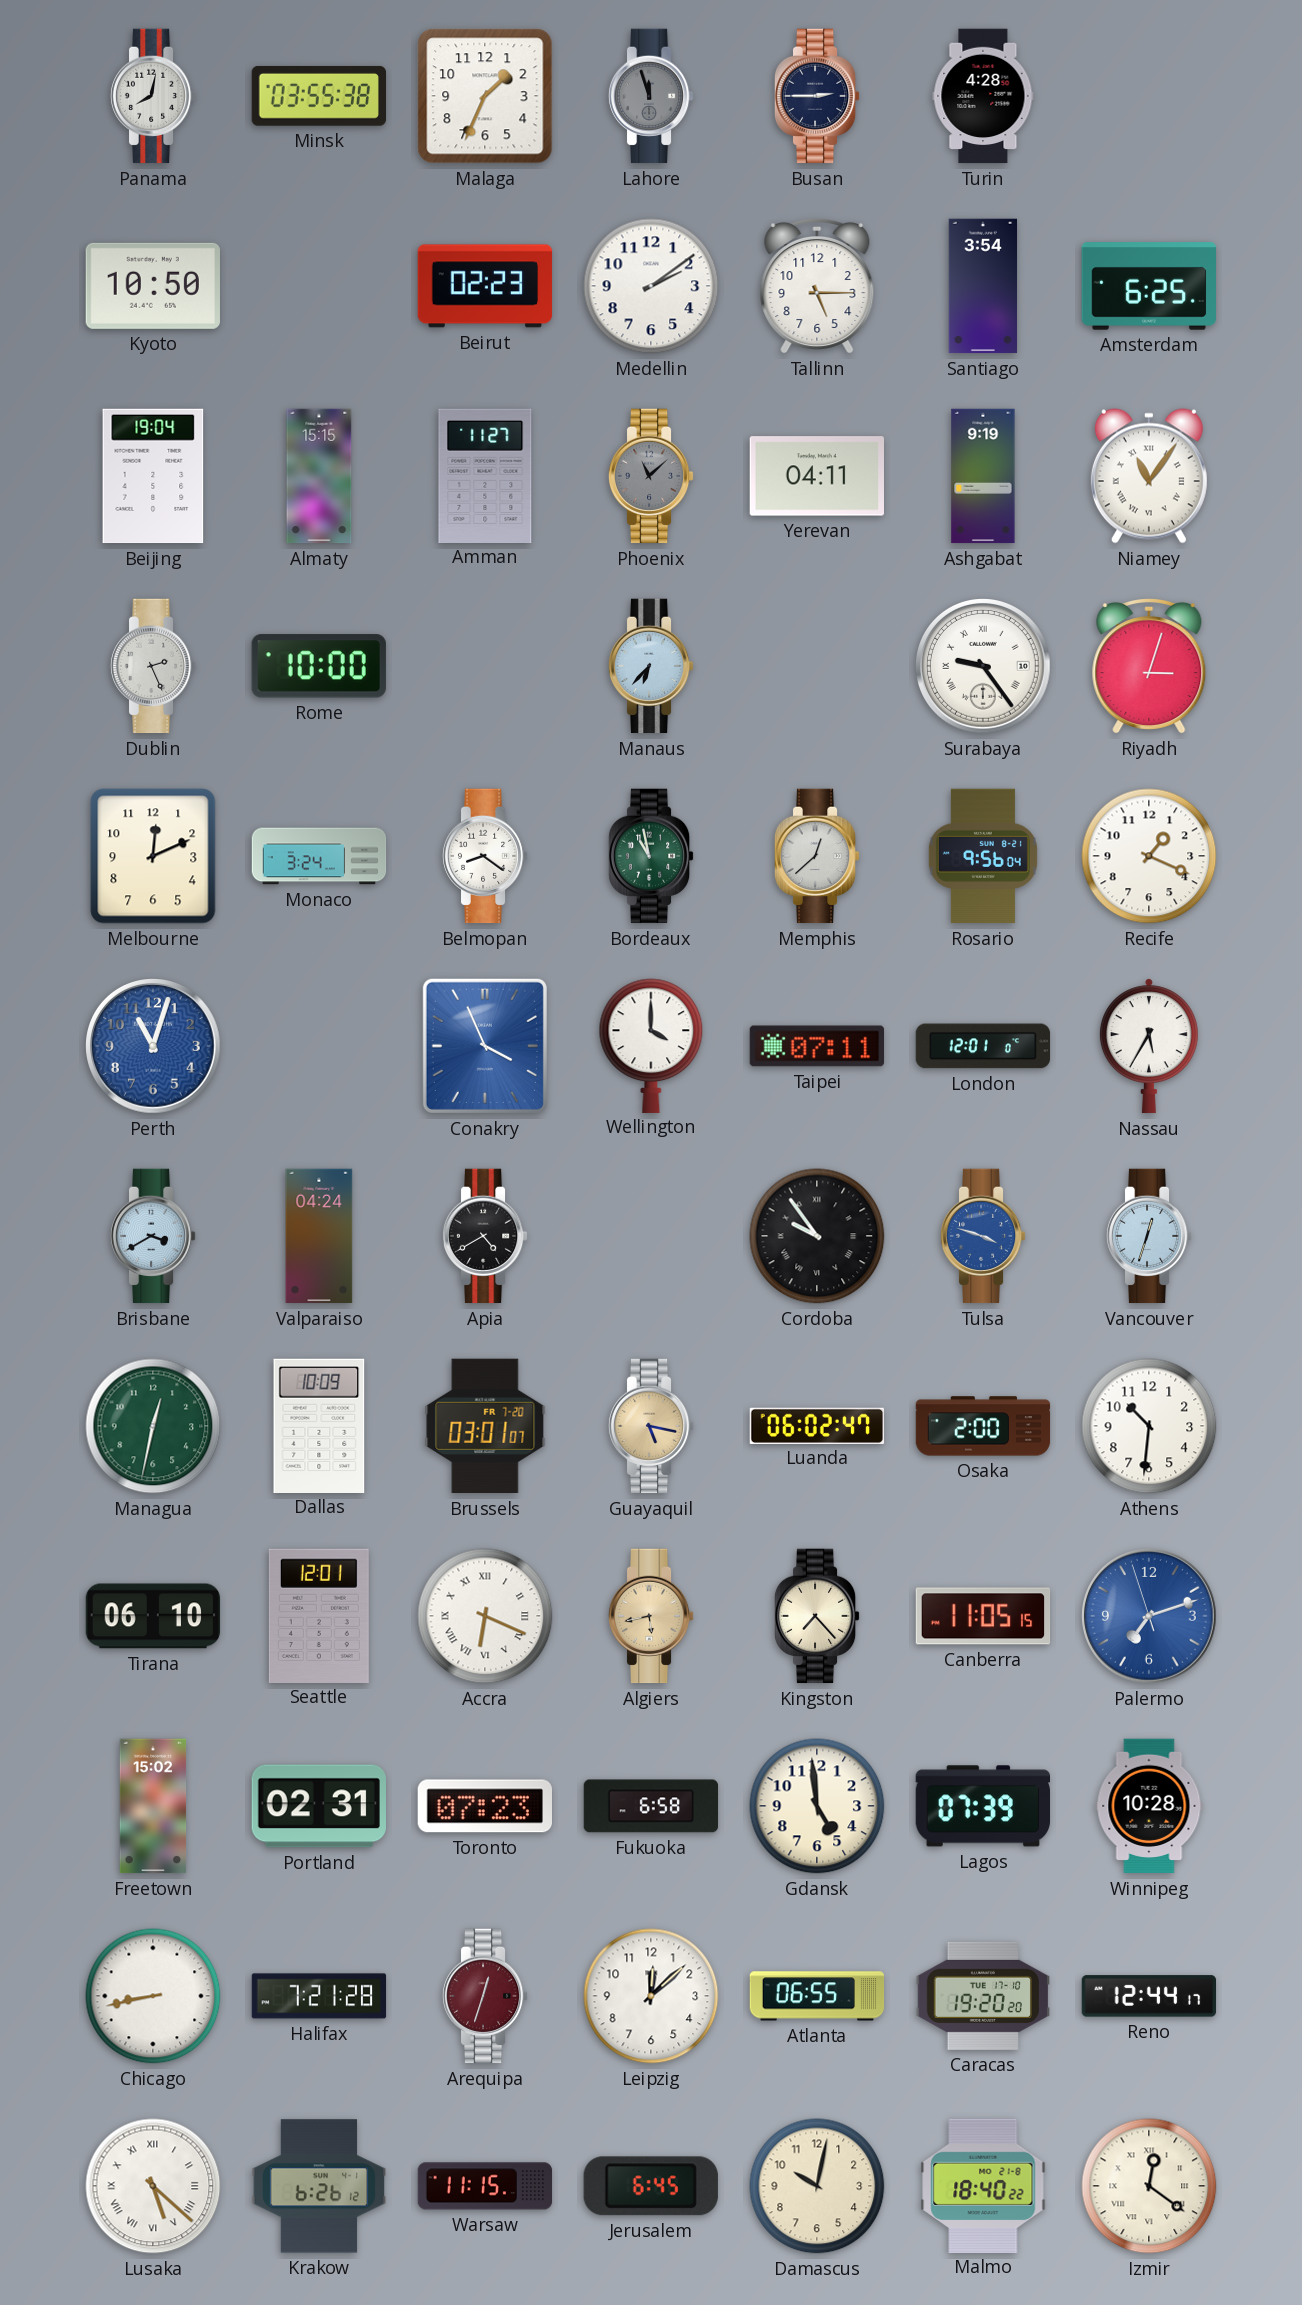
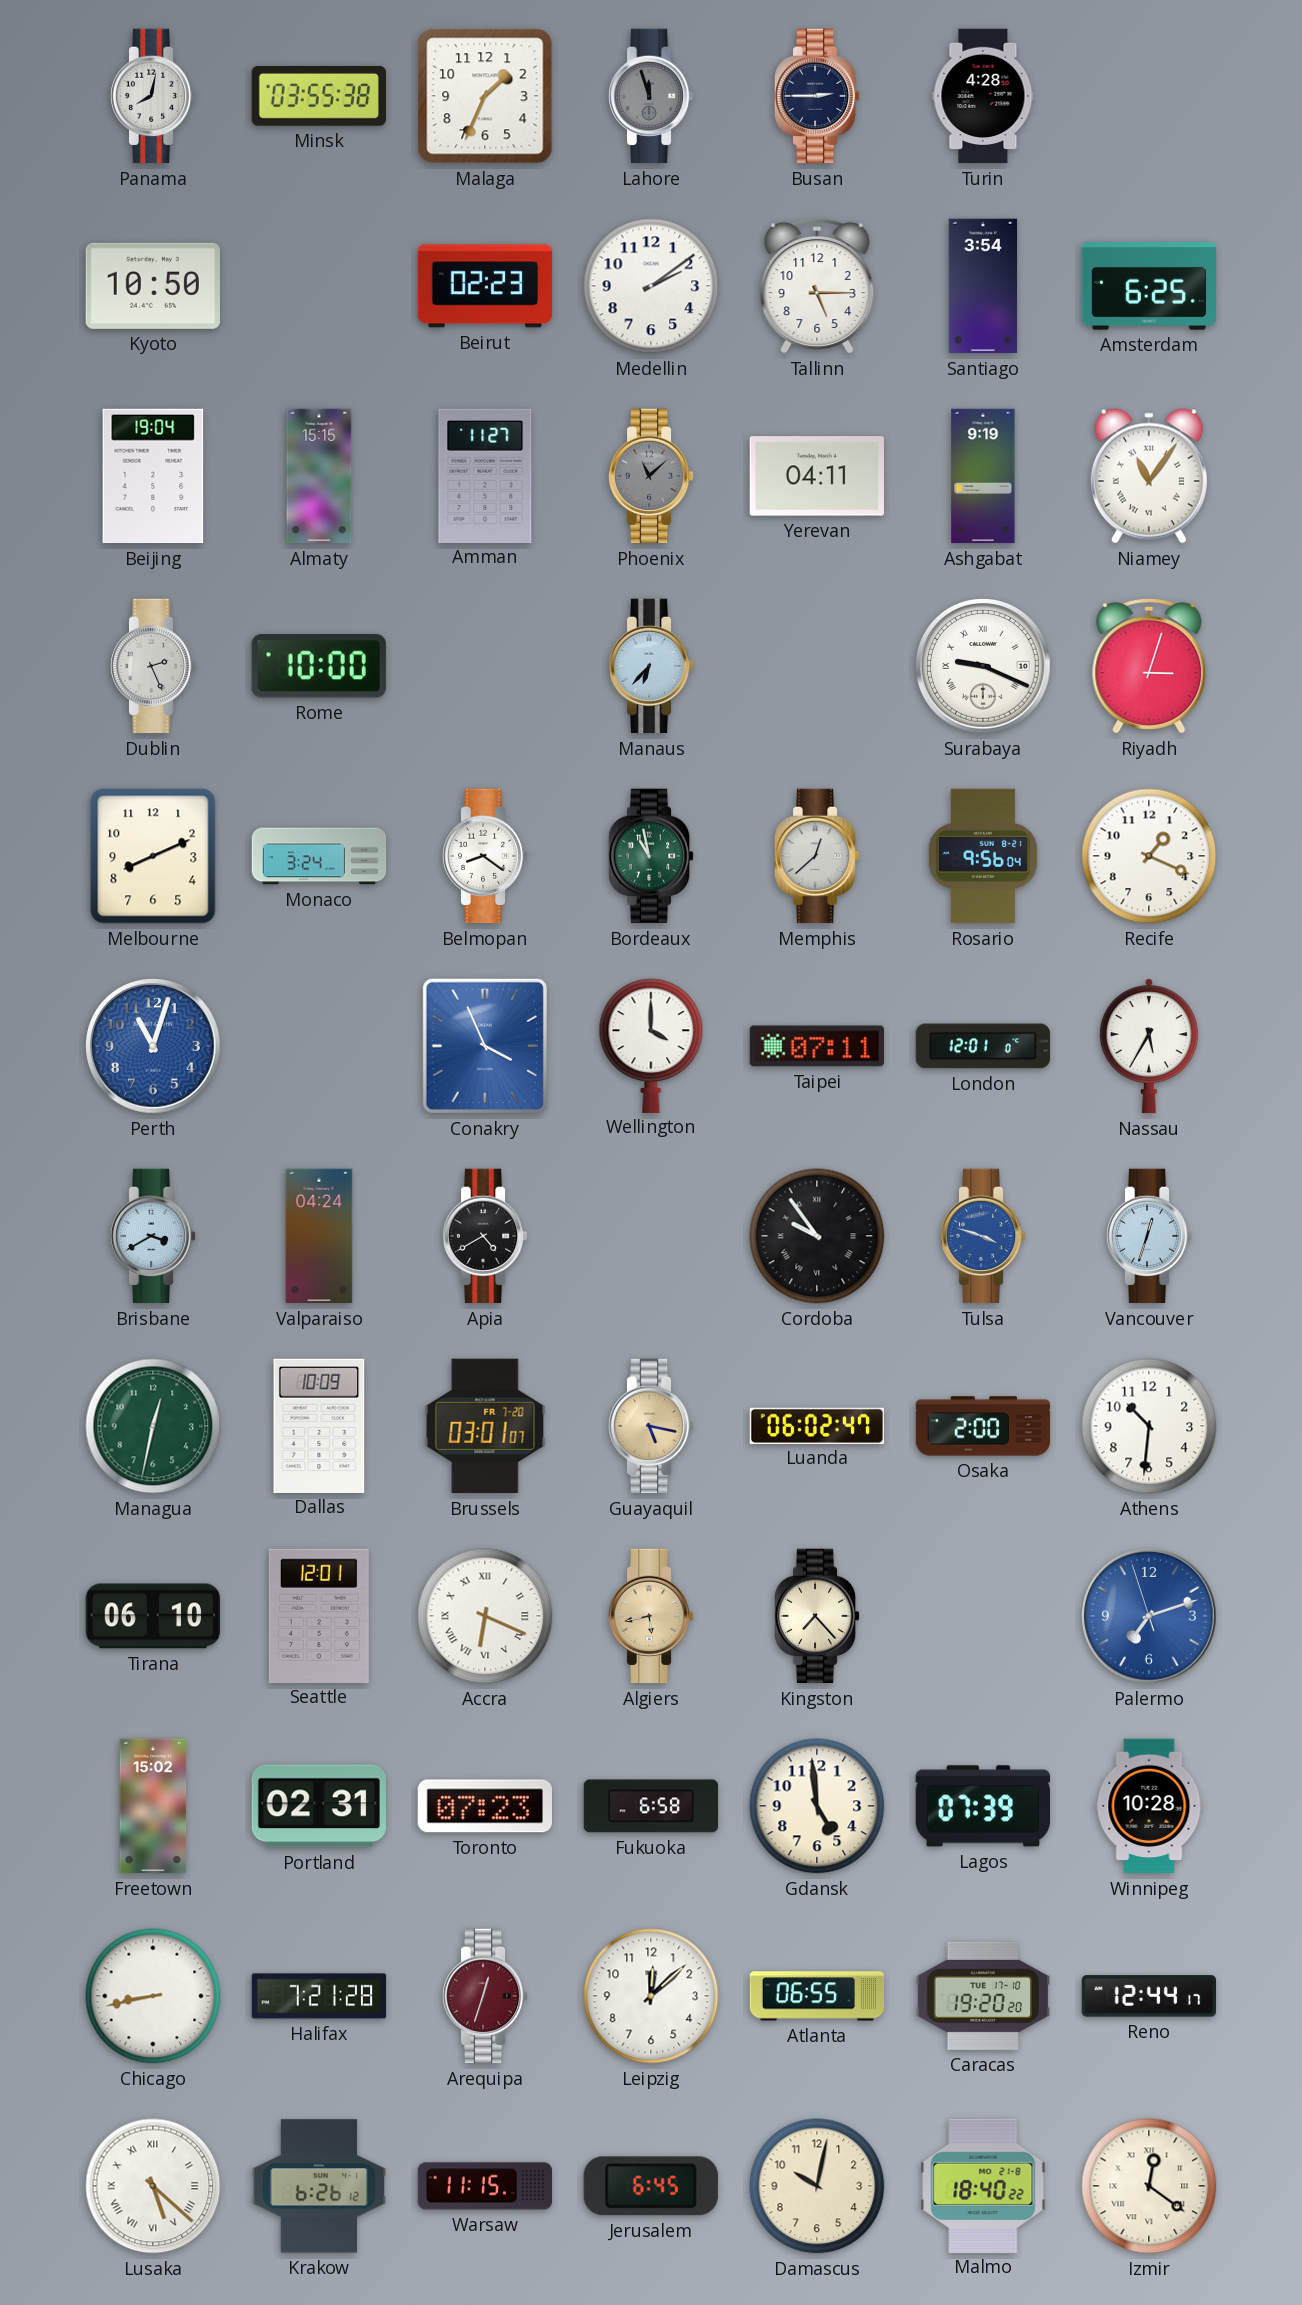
Surabaya: 9:24 -> 9:19
Melbourne: 12:11 -> 8:11
Canberra: 11:05 -> none
